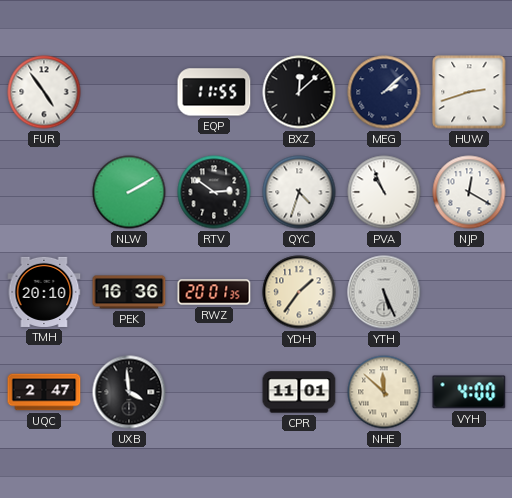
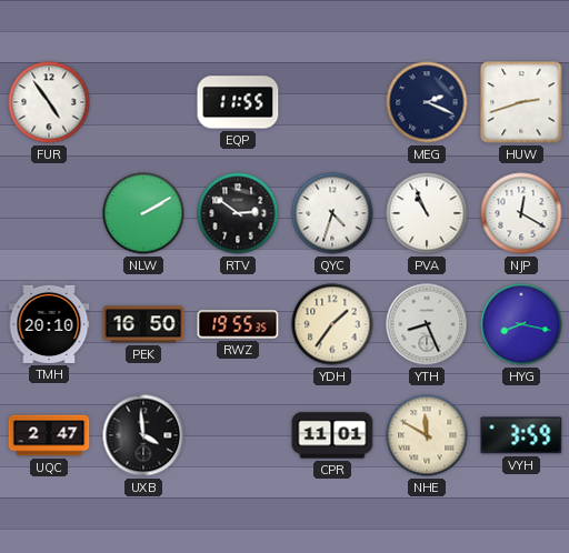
BXZ: 12:08 -> none
MEG: 2:08 -> 2:19
PEK: 16:36 -> 16:50
RWZ: 20:01 -> 19:55
YTH: 5:26 -> 8:26
HYG: none -> 8:17
NHE: 11:52 -> 11:50
VYH: 4:00 -> 3:59
